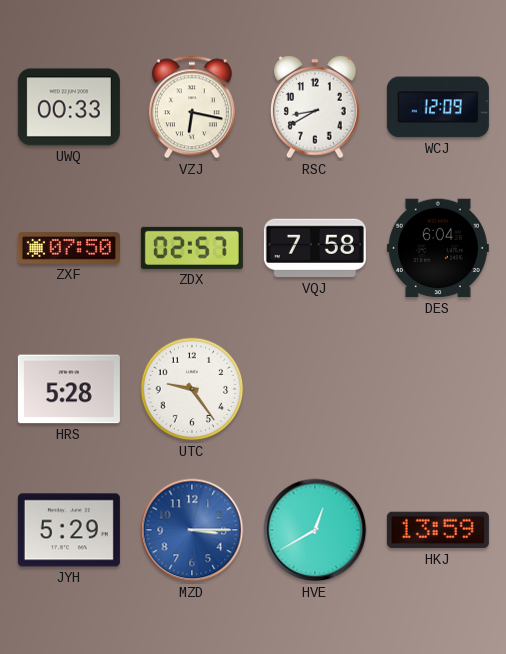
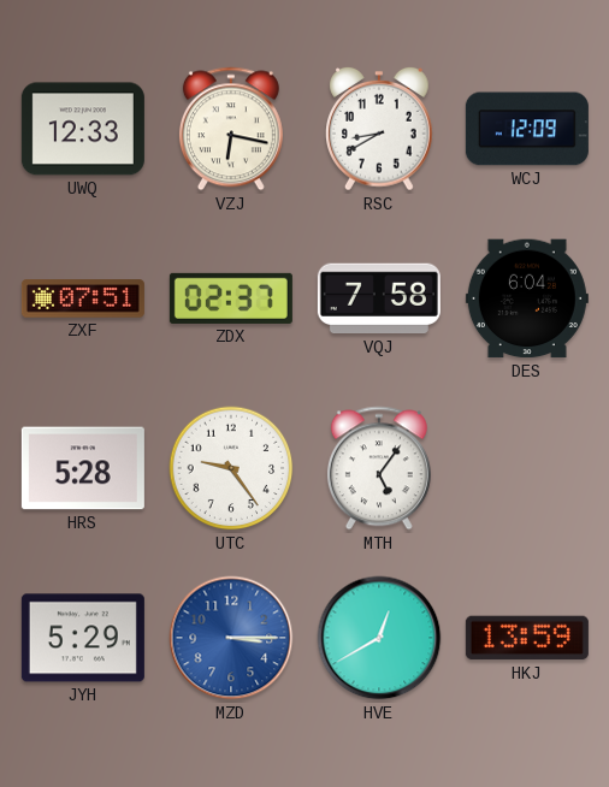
UWQ: 00:33 -> 12:33
ZXF: 07:50 -> 07:51
ZDX: 02:57 -> 02:37
MTH: none -> 5:06
